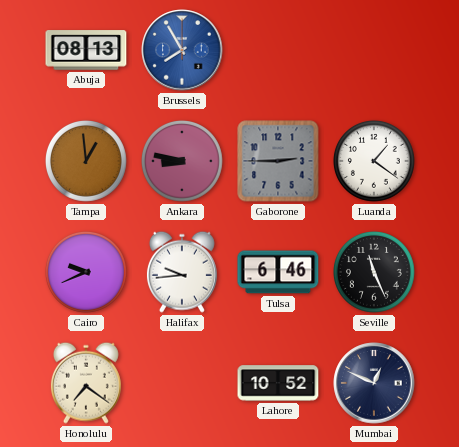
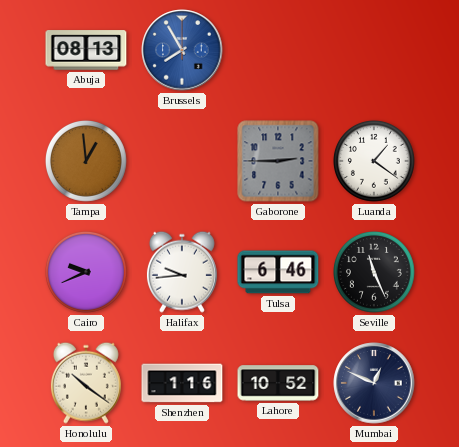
Ankara: 8:47 -> none
Honolulu: 7:21 -> 10:21
Shenzhen: none -> 1:16
